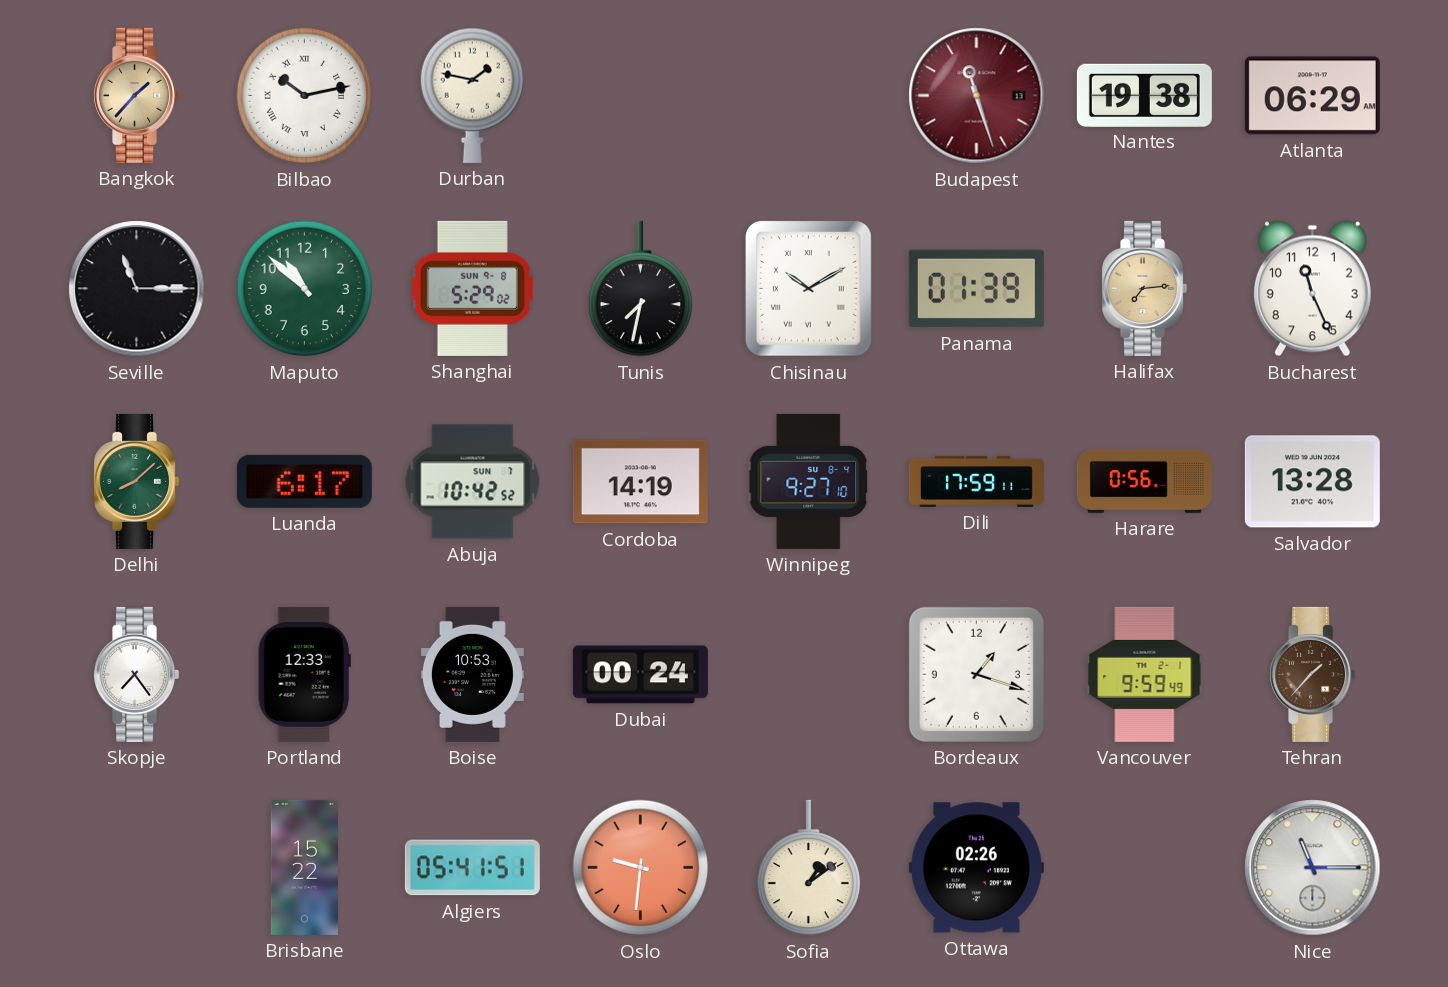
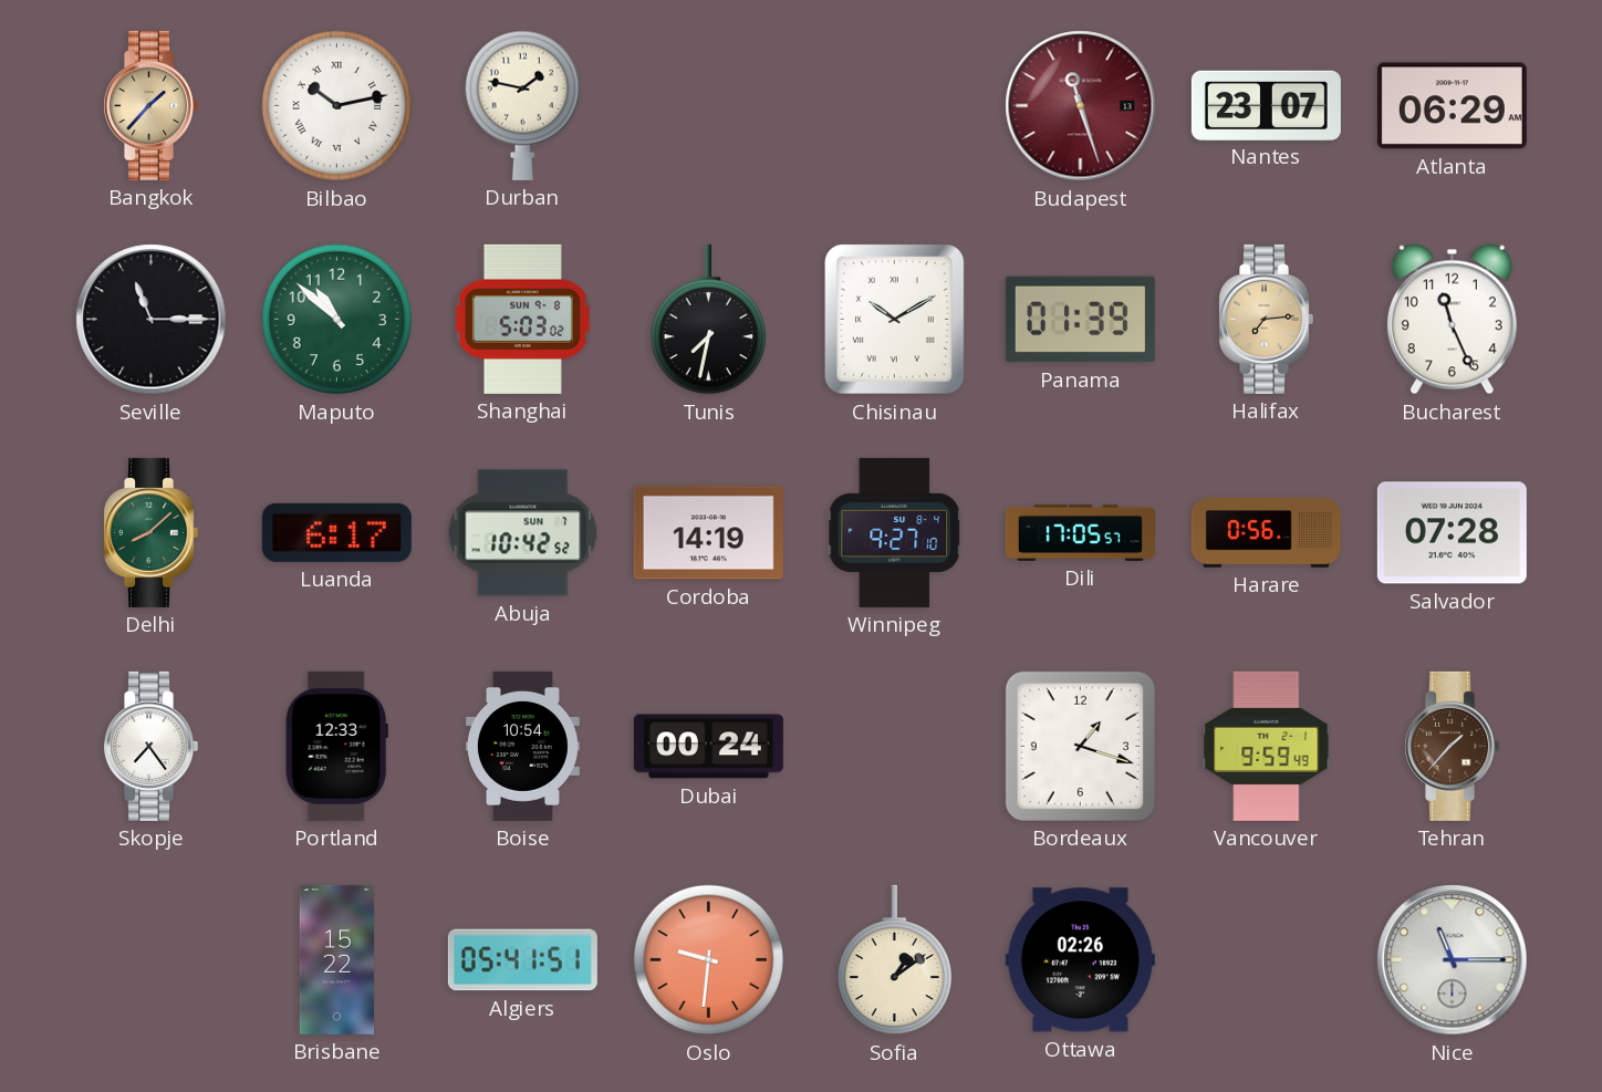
Nantes: 19:38 -> 23:07
Shanghai: 5:29 -> 5:03
Dili: 17:59 -> 17:05
Salvador: 13:28 -> 07:28
Boise: 10:53 -> 10:54
